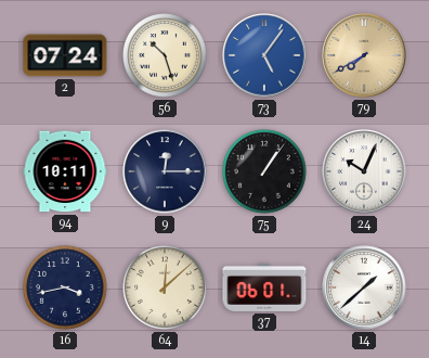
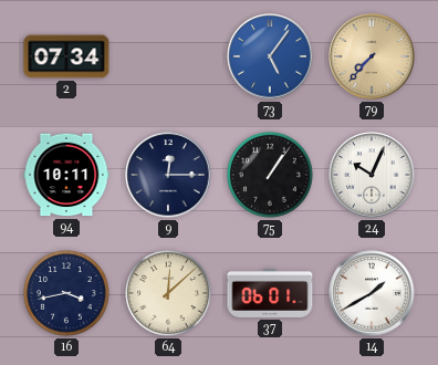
2: 07:24 -> 07:34
56: 10:27 -> none
79: 7:40 -> 7:37
14: 1:38 -> 1:40
